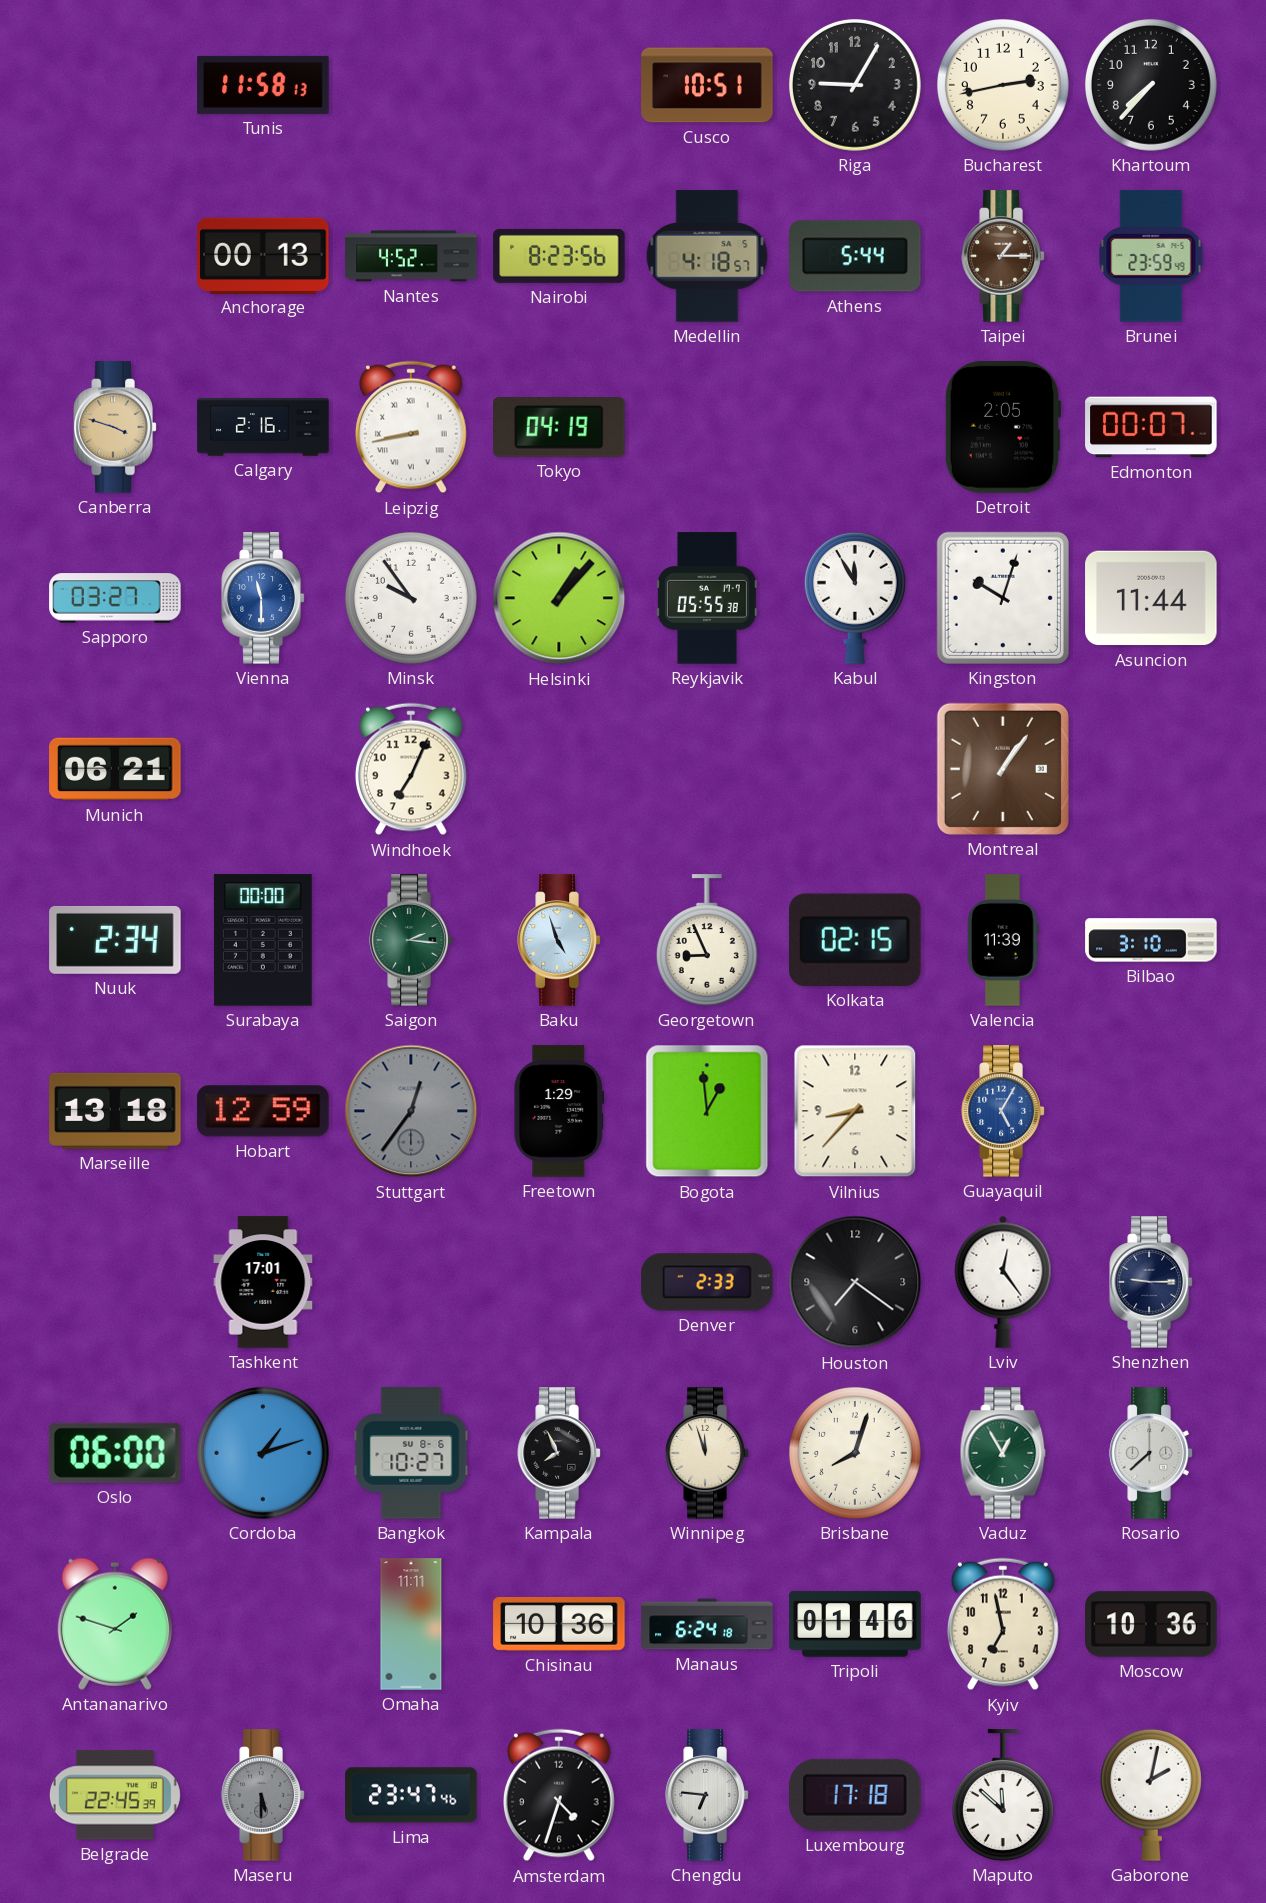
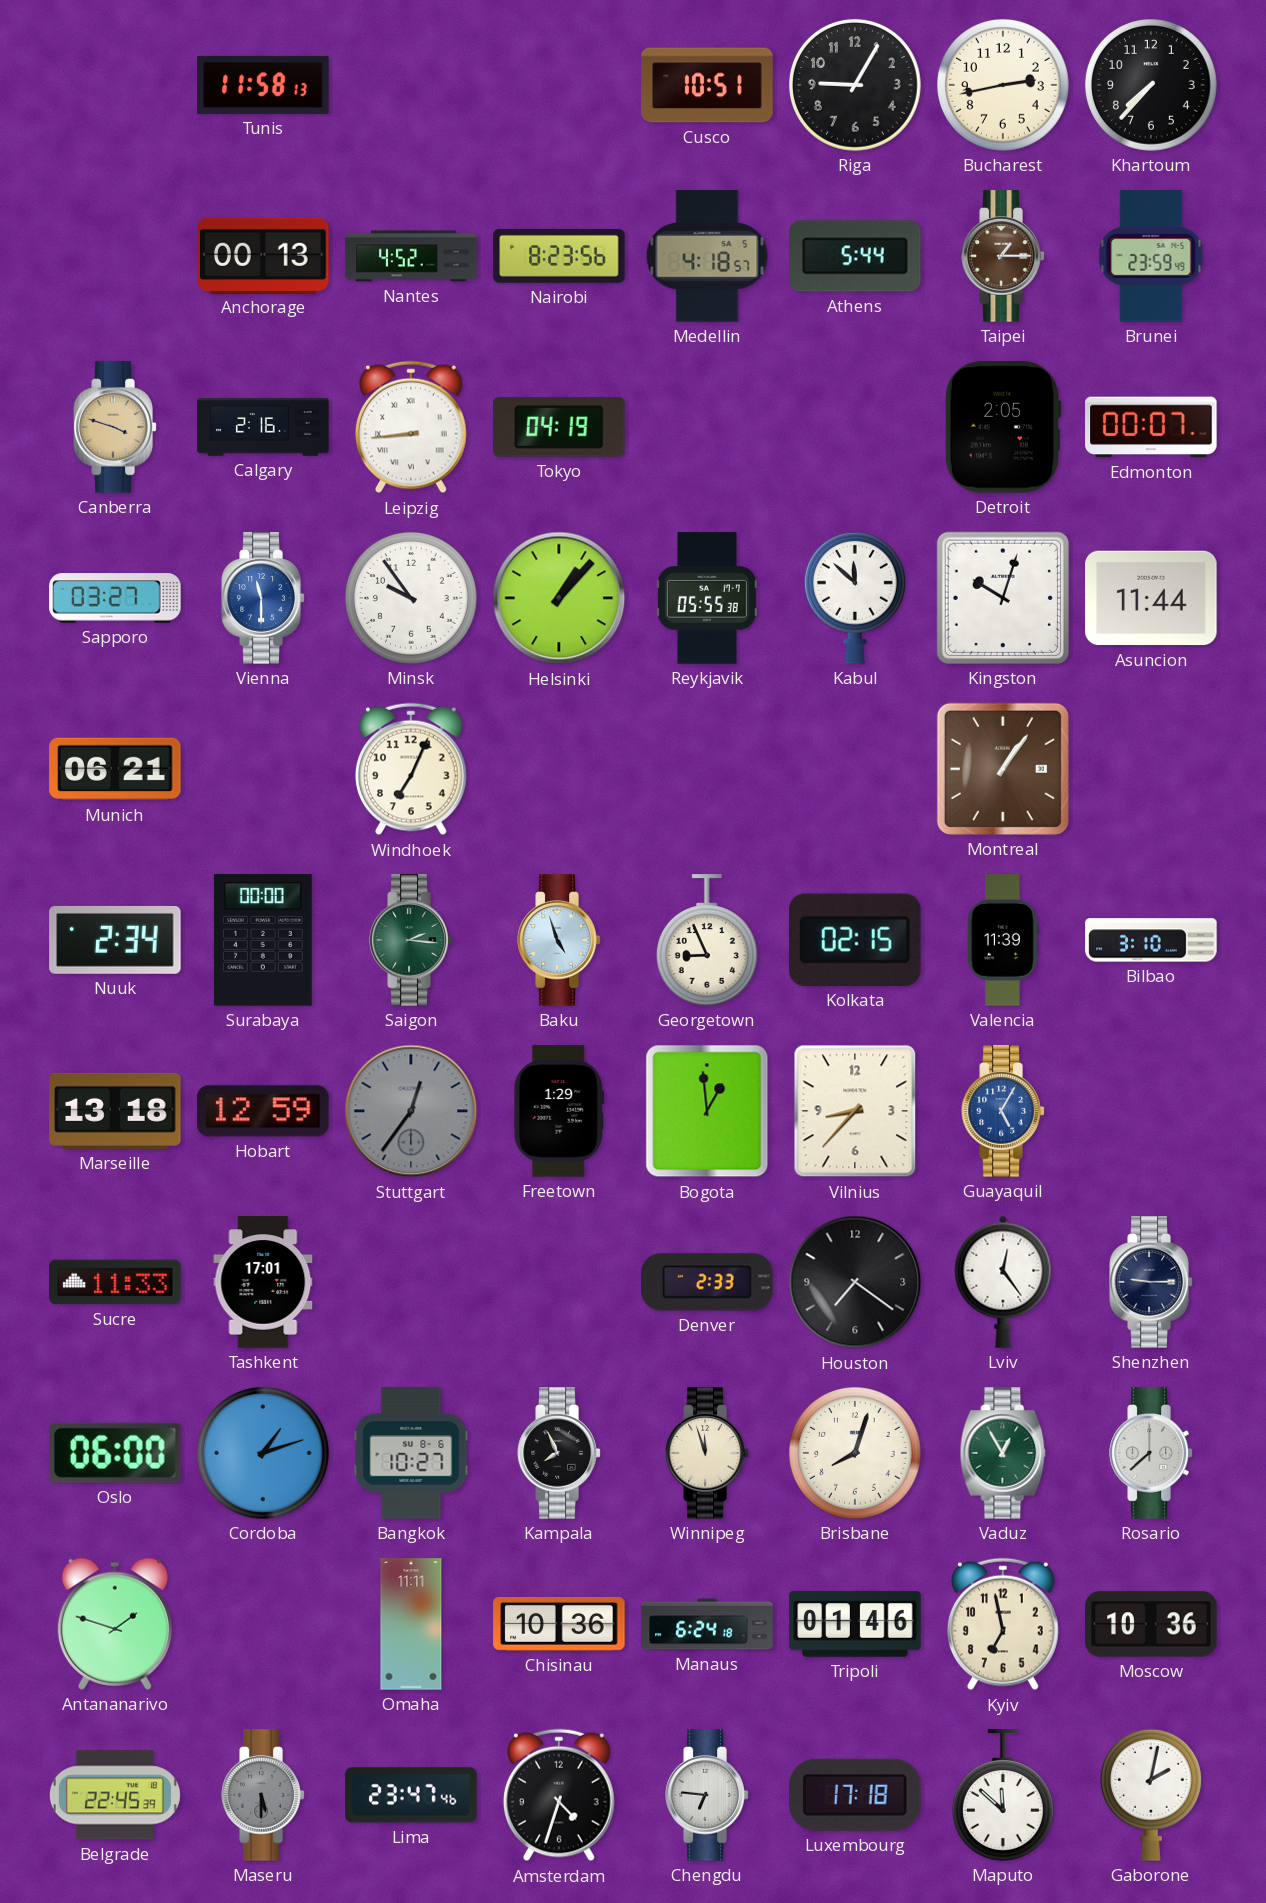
Leipzig: 8:43 -> 8:44
Kabul: 11:55 -> 11:52
Sucre: none -> 11:33
